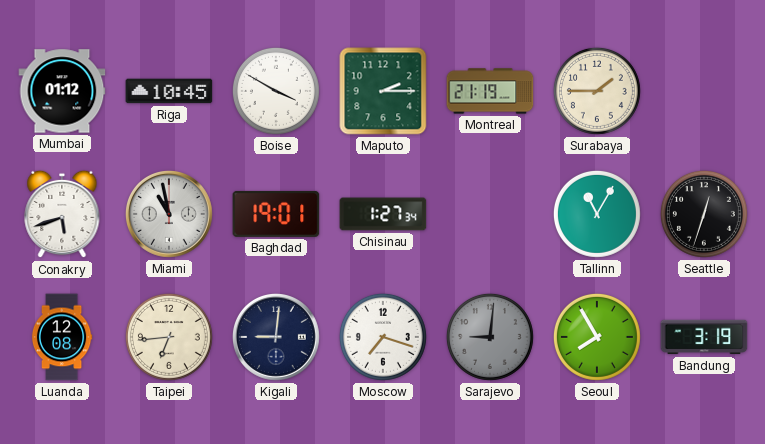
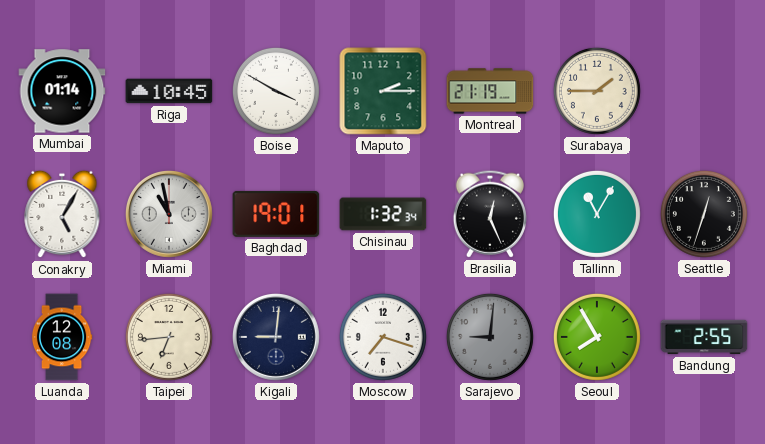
Mumbai: 01:12 -> 01:14
Conakry: 5:42 -> 5:05
Chisinau: 1:27 -> 1:32
Brasilia: none -> 12:26
Bandung: 3:19 -> 2:55
